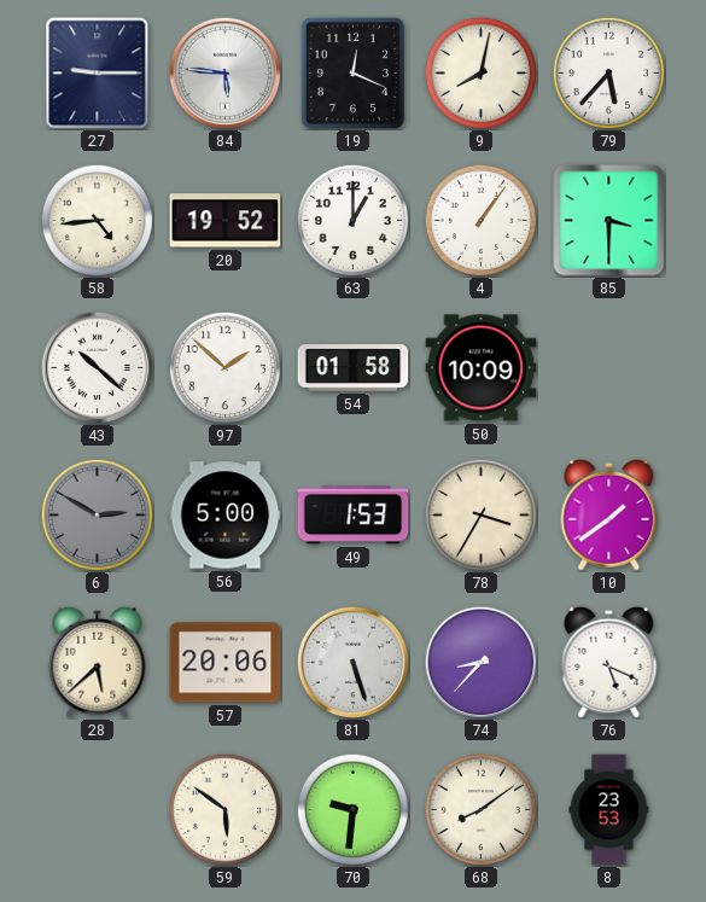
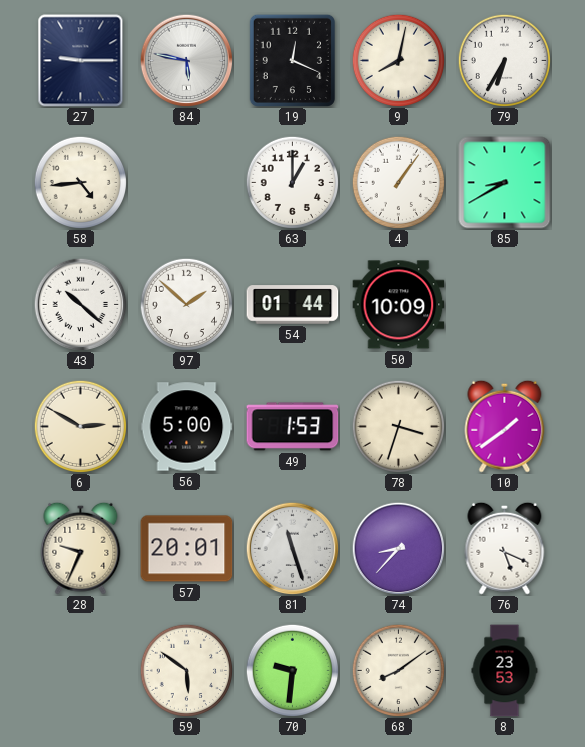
84: 5:46 -> 5:47
79: 5:37 -> 6:35
20: 19:52 -> none
85: 3:30 -> 8:40
54: 01:58 -> 01:44
6 dial: grey -> cream
78: 3:35 -> 3:33
28: 5:38 -> 9:34
57: 20:06 -> 20:01
81: 5:27 -> 11:27
